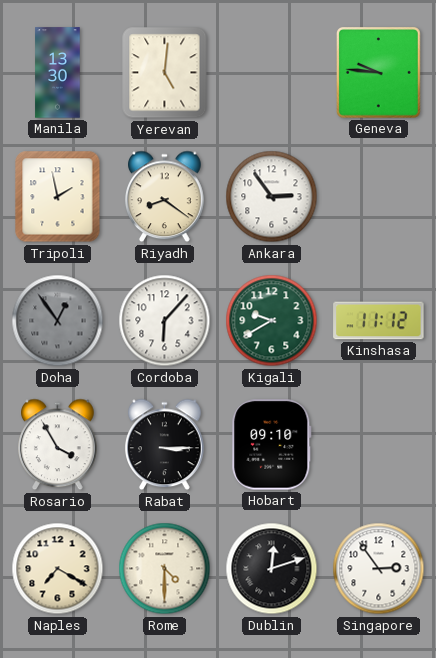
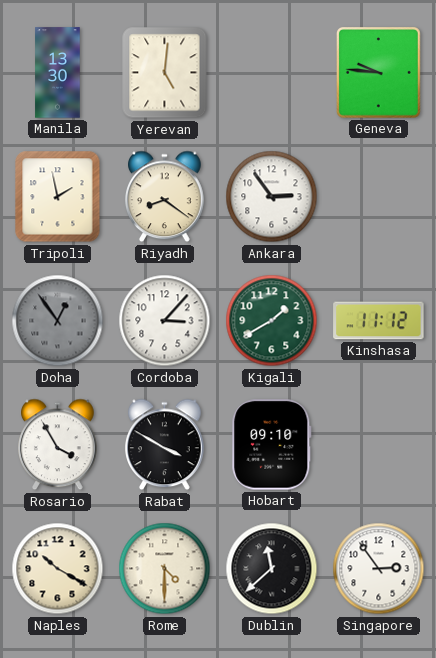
Cordoba: 6:07 -> 3:07
Kigali: 9:40 -> 1:40
Rabat: 3:15 -> 3:50
Naples: 7:20 -> 10:20
Dublin: 12:12 -> 11:38
